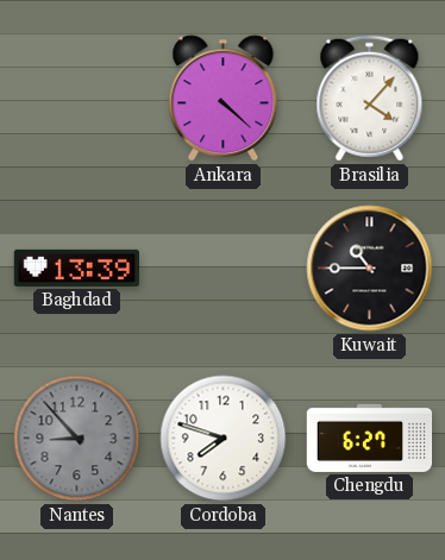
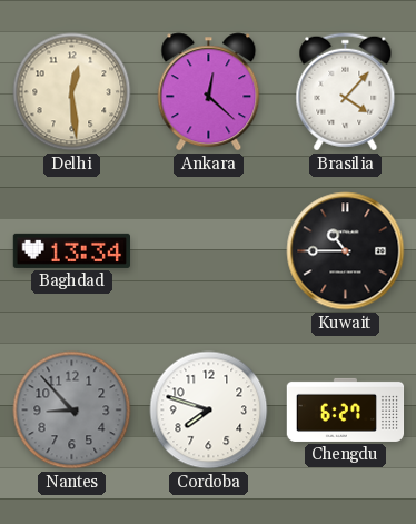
Delhi: none -> 12:29
Ankara: 4:22 -> 12:22
Baghdad: 13:39 -> 13:34
